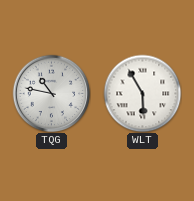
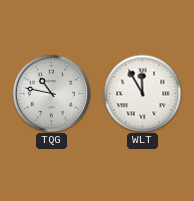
WLT: 5:55 -> 11:55
